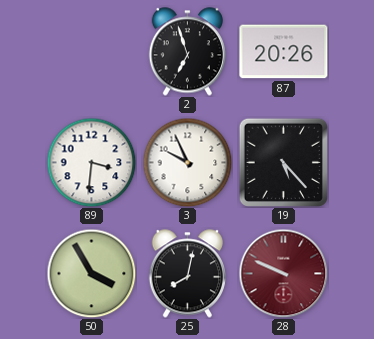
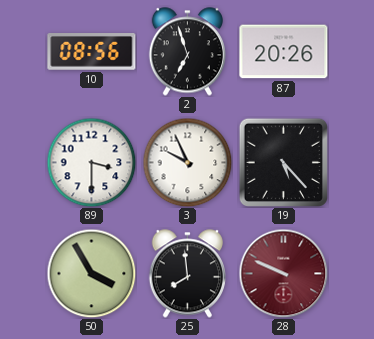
10: none -> 08:56
89: 3:31 -> 3:30
25: 8:02 -> 7:59
